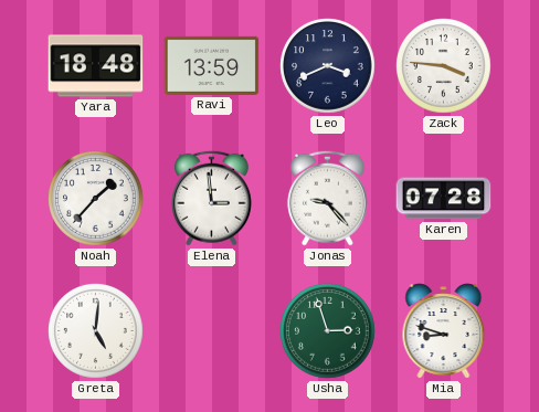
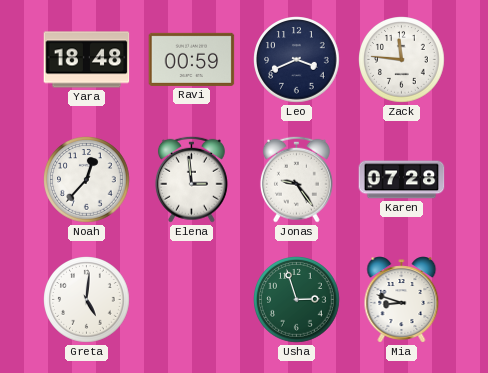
Ravi: 13:59 -> 00:59
Zack: 3:46 -> 11:46
Noah: 1:37 -> 12:37
Jonas: 9:23 -> 9:24
